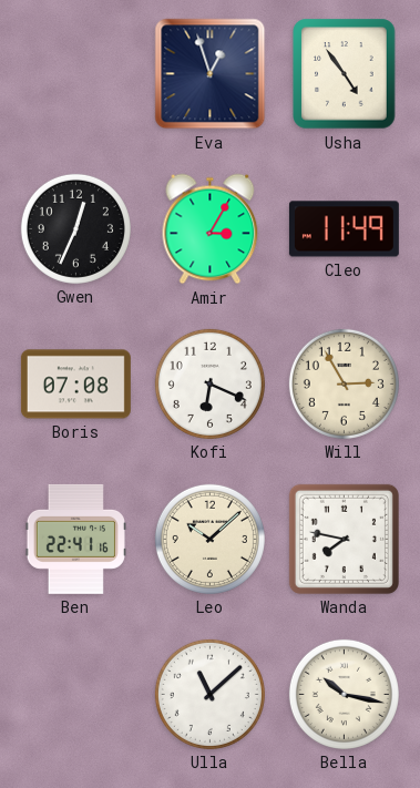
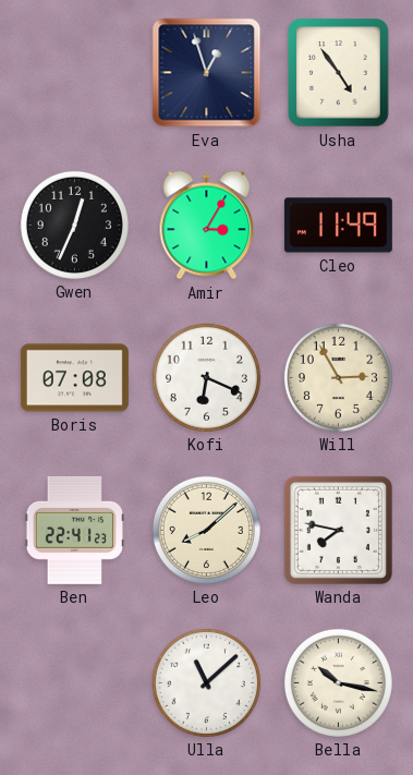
Ben: 22:41:16 -> 22:41:23
Leo: 10:08 -> 8:08
